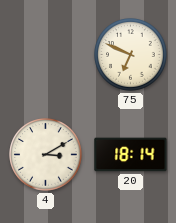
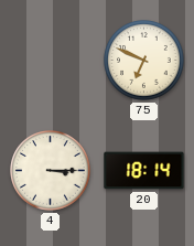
4: 3:10 -> 3:15
